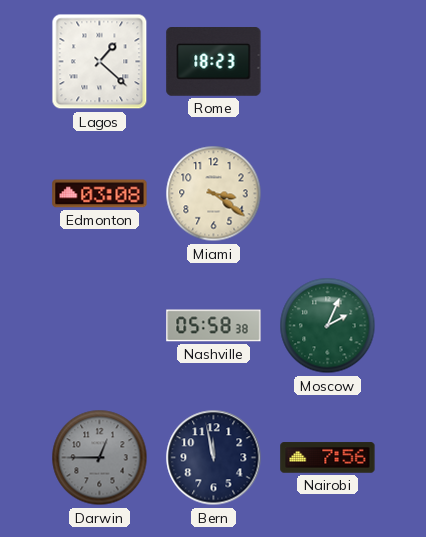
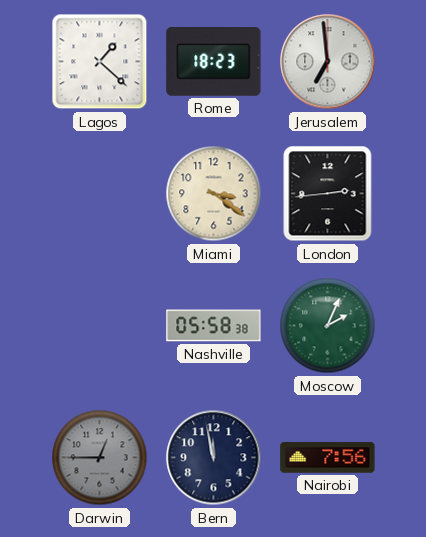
Jerusalem: none -> 6:59
Edmonton: 03:08 -> none
London: none -> 2:44
